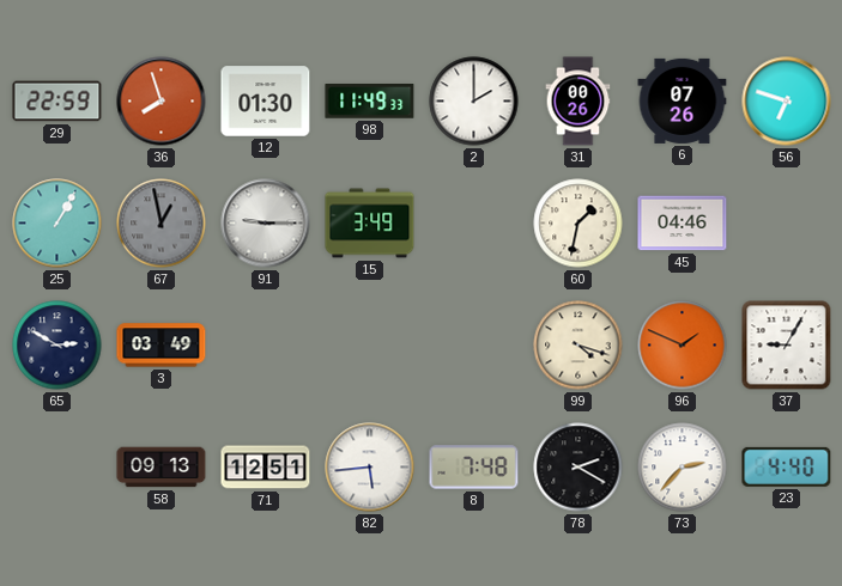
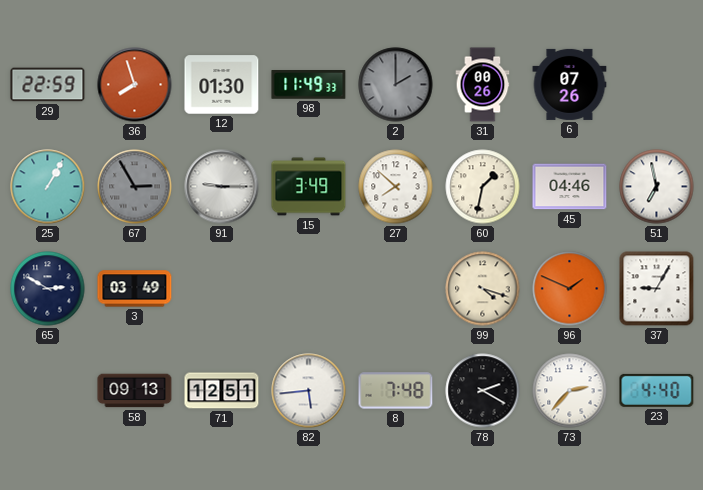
2 dial: white -> grey
56: 6:48 -> none
67: 12:58 -> 2:55
27: none -> 7:52
51: none -> 6:58
